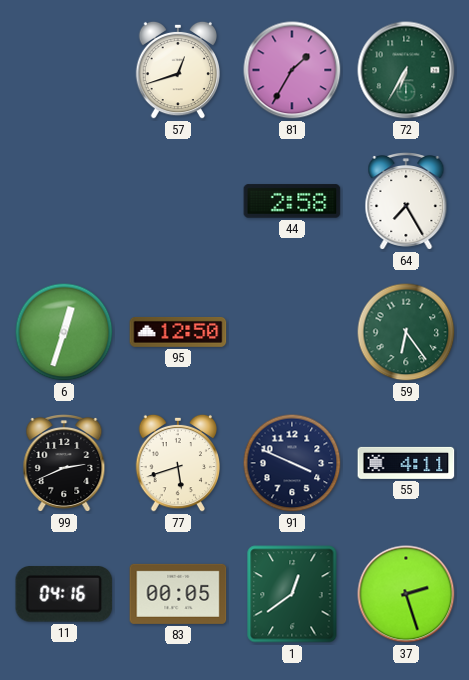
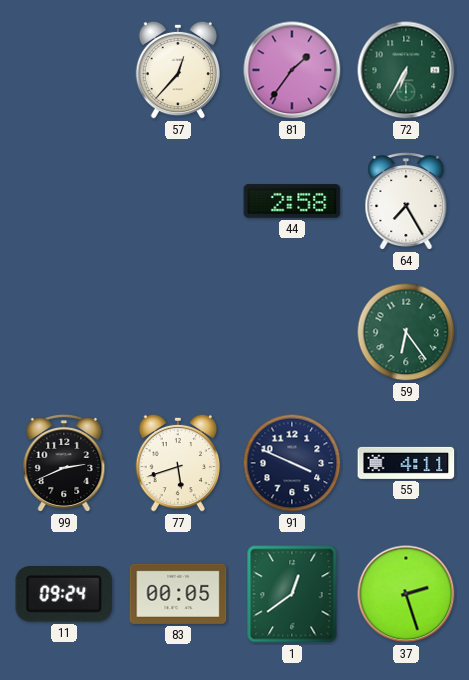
57: 12:42 -> 12:37
81: 1:35 -> 1:36
6: 12:33 -> none
95: 12:50 -> none
11: 04:16 -> 09:24
